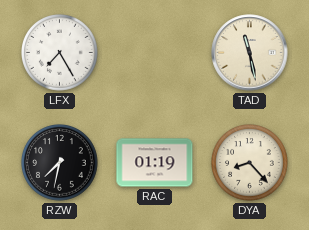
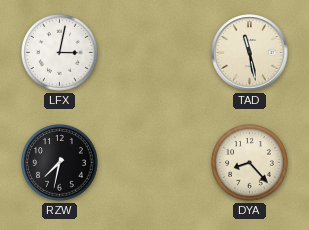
LFX: 7:25 -> 3:02
RAC: 01:19 -> none
